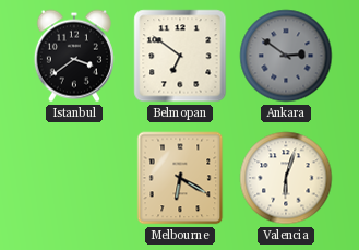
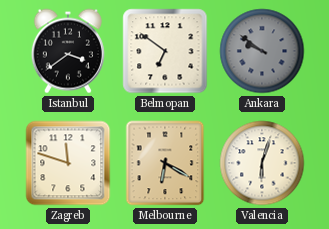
Ankara: 2:51 -> 9:51
Zagreb: none -> 11:48
